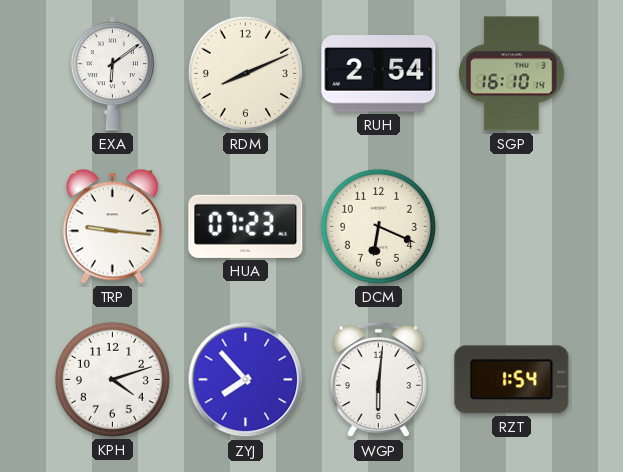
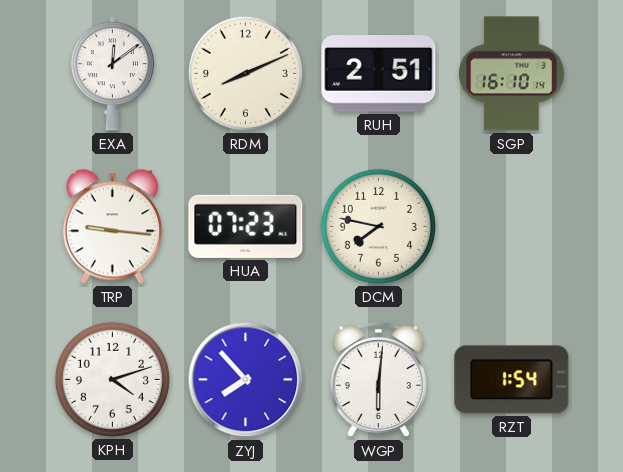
EXA: 6:09 -> 12:09
RUH: 2:54 -> 2:51
DCM: 6:19 -> 7:47
